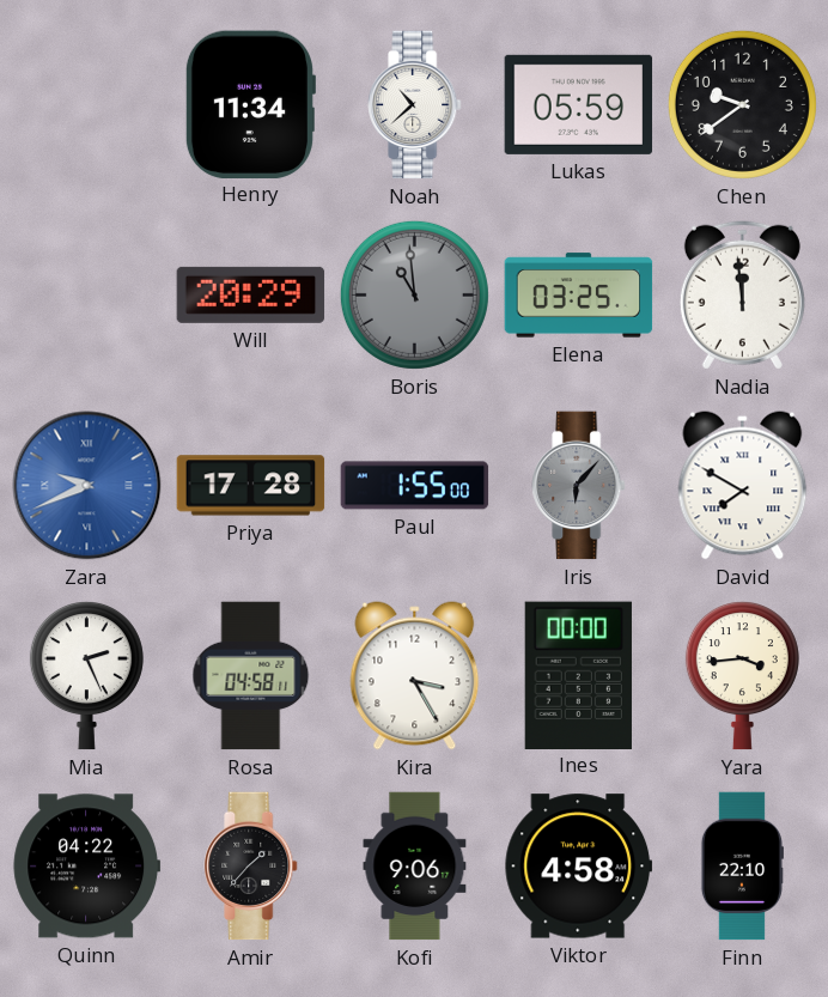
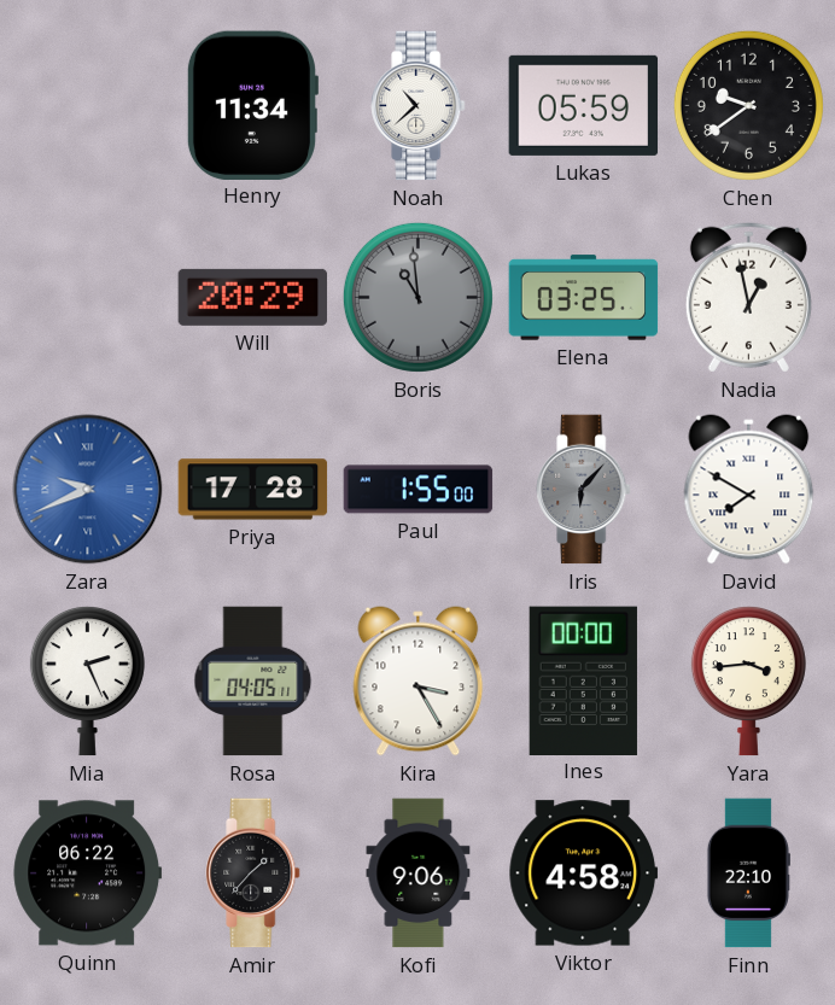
Nadia: 11:59 -> 12:58
Rosa: 04:58 -> 04:05
Quinn: 04:22 -> 06:22
